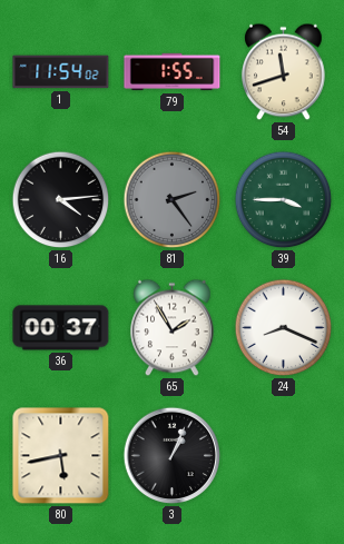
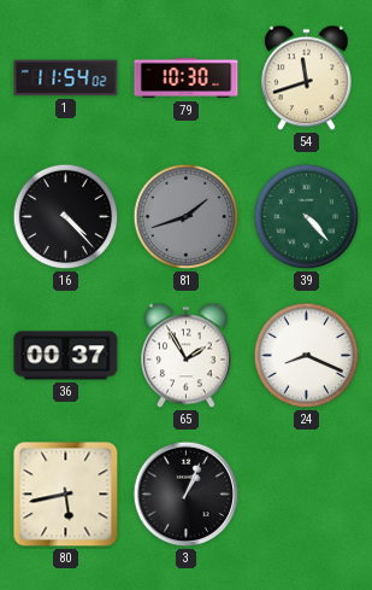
79: 1:55 -> 10:30
16: 4:14 -> 4:23
81: 2:24 -> 1:42
39: 3:45 -> 4:23
